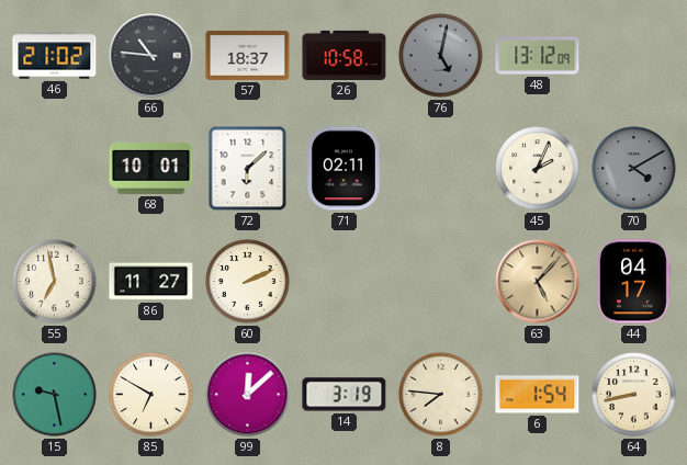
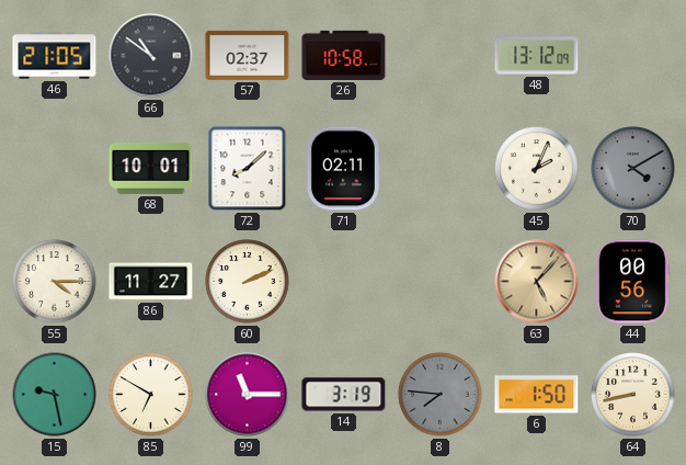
46: 21:02 -> 21:05
66: 10:46 -> 10:51
57: 18:37 -> 02:37
76: 5:02 -> none
72: 6:08 -> 8:08
55: 6:58 -> 4:15
44: 04:17 -> 00:56
99: 12:08 -> 11:15
8 dial: cream -> grey
6: 1:54 -> 1:50
